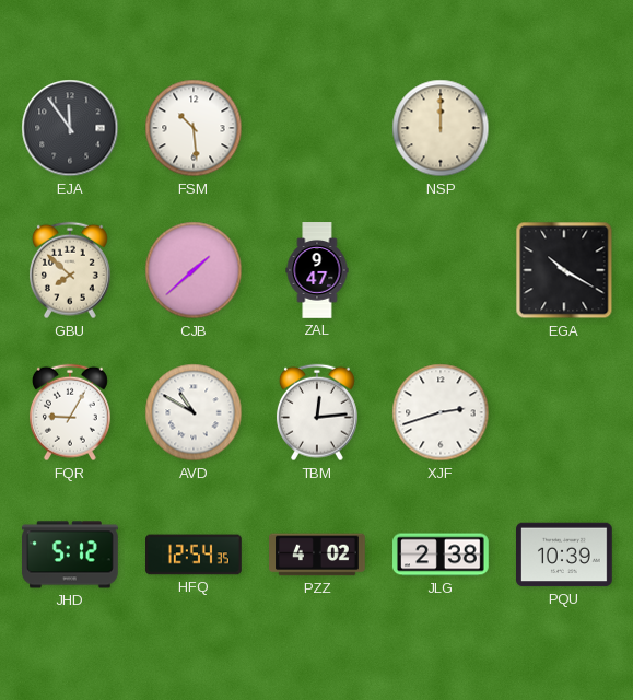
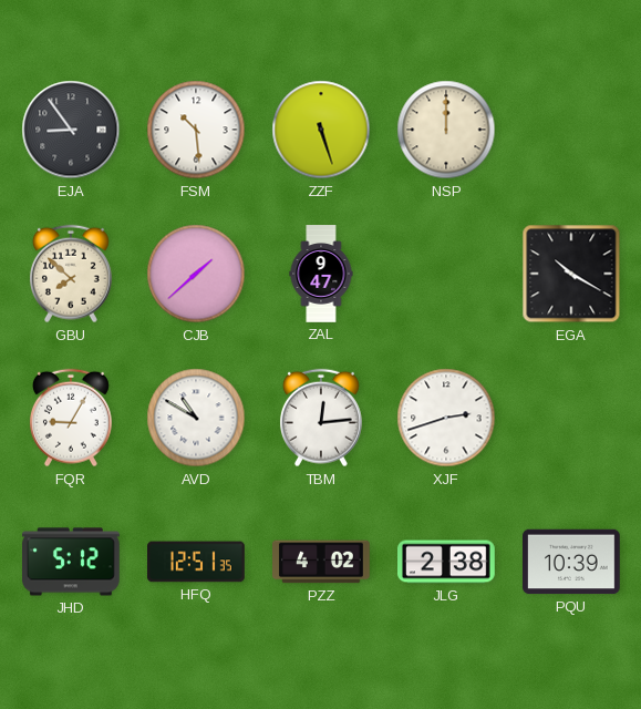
EJA: 11:54 -> 8:54
ZZF: none -> 5:27
HFQ: 12:54 -> 12:51
